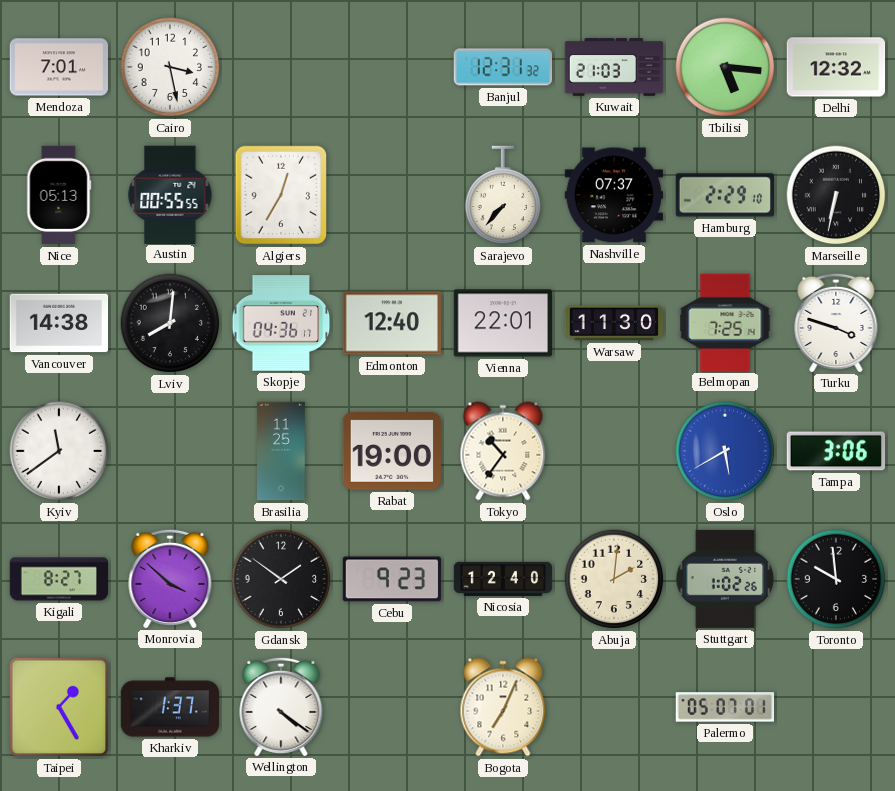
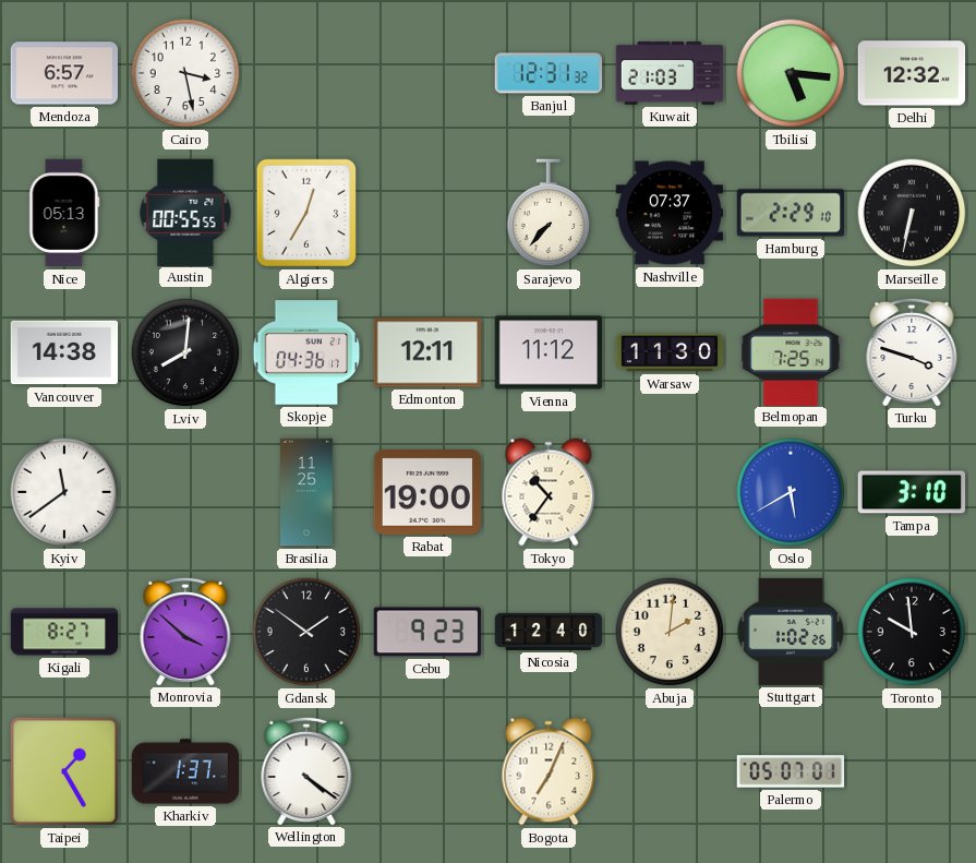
Mendoza: 7:01 -> 6:57
Edmonton: 12:40 -> 12:11
Vienna: 22:01 -> 11:12
Tampa: 3:06 -> 3:10
